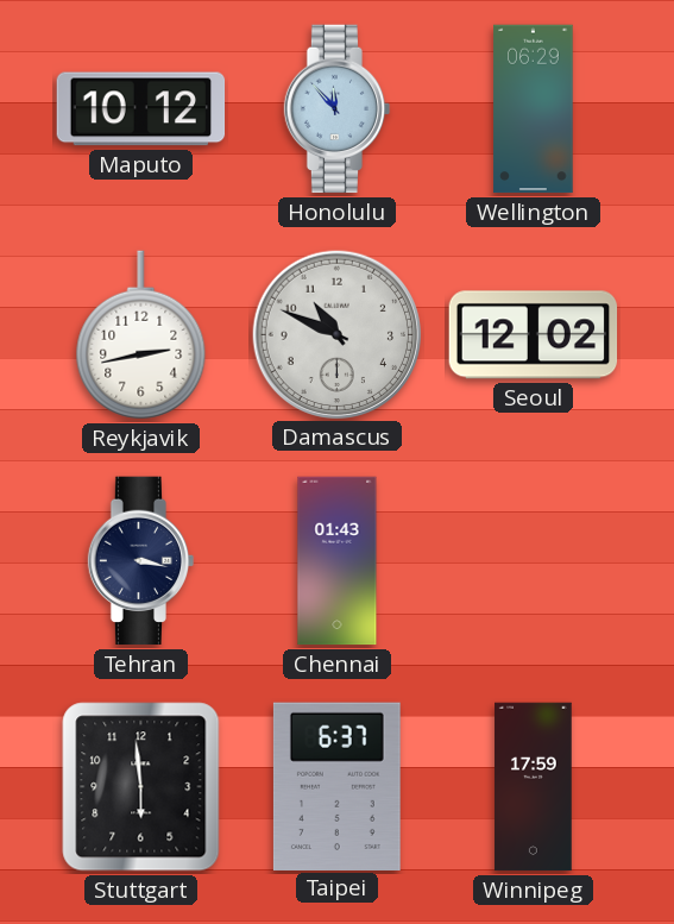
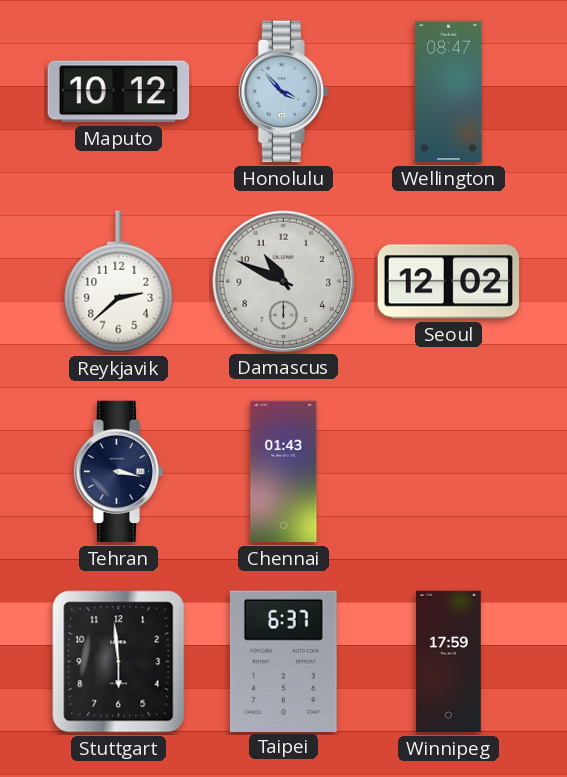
Honolulu: 11:53 -> 3:53
Wellington: 06:29 -> 08:47
Reykjavik: 2:43 -> 2:38
